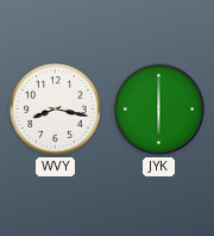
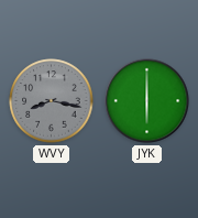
WVY dial: white -> grey
